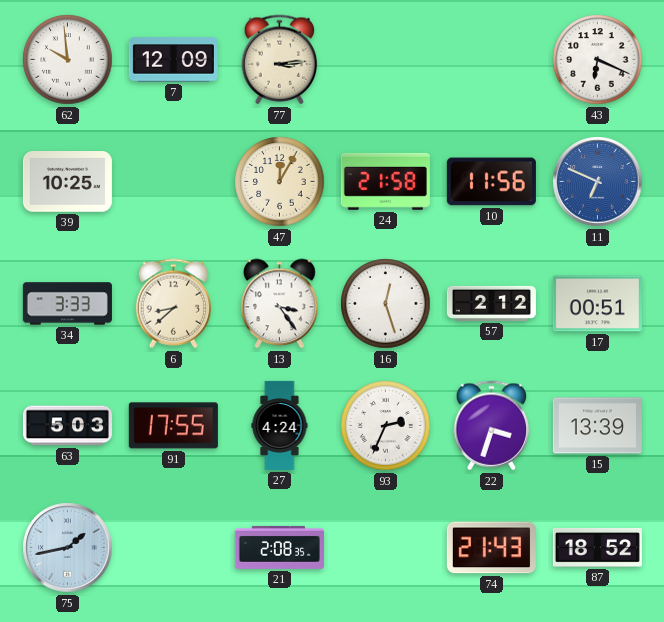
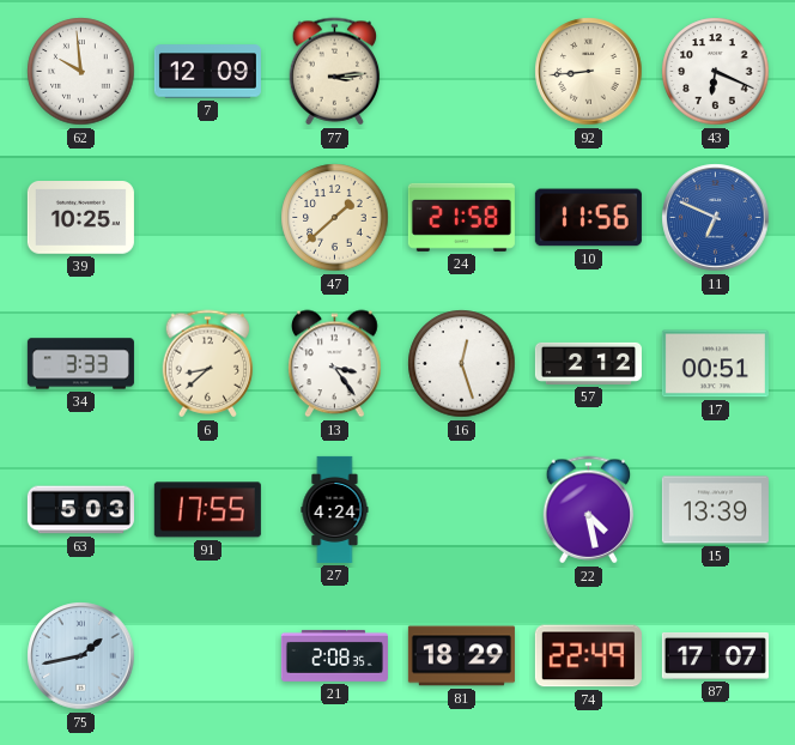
92: none -> 8:44
47: 12:05 -> 1:38
93: 2:34 -> none
22: 3:33 -> 4:28
81: none -> 18:29
74: 21:43 -> 22:49
87: 18:52 -> 17:07
